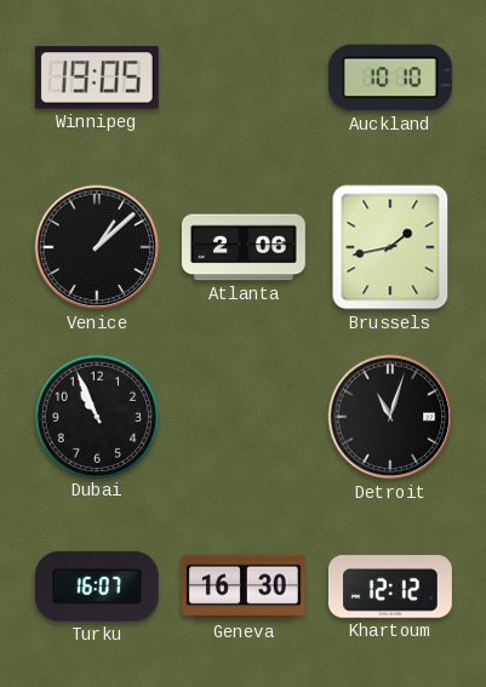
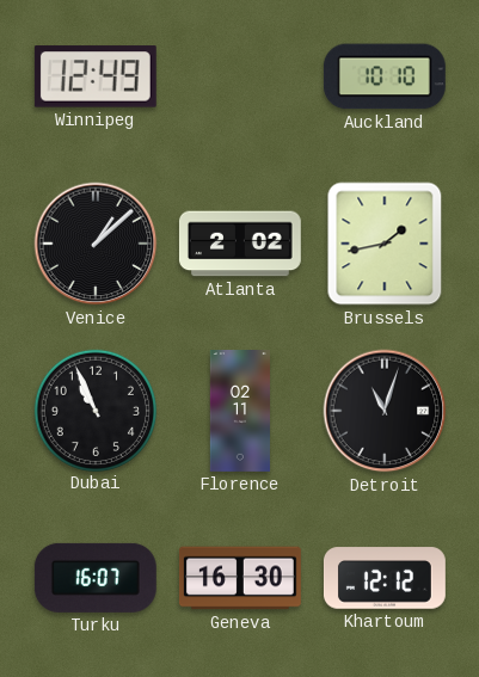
Winnipeg: 19:05 -> 12:49
Atlanta: 2:06 -> 2:02
Florence: none -> 02:11
